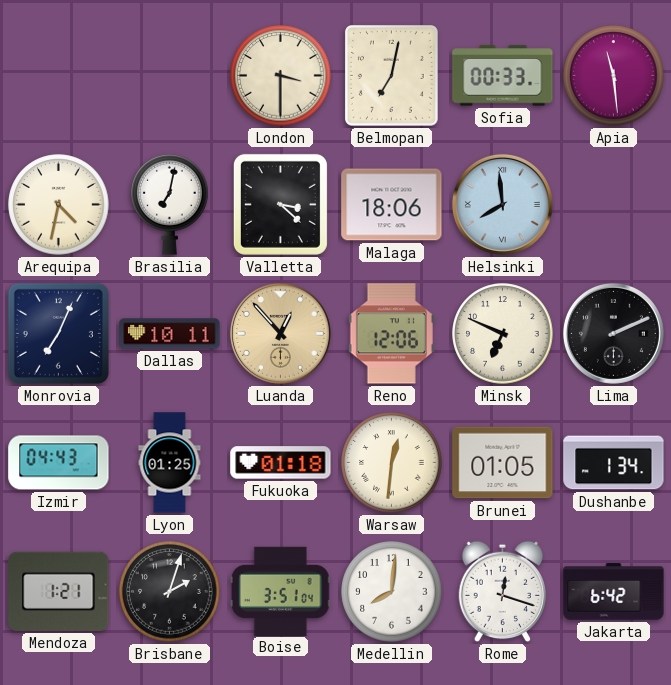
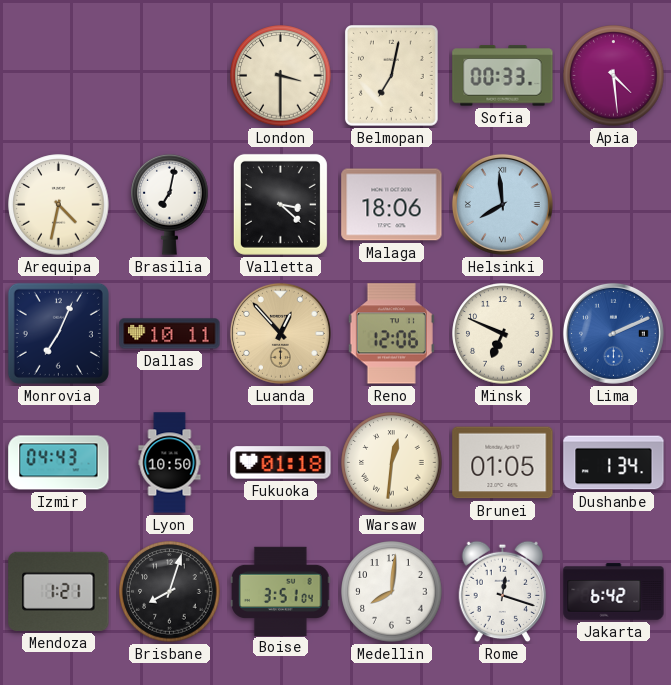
Apia: 11:29 -> 4:29
Lima dial: black -> blue
Lyon: 01:25 -> 10:50
Brisbane: 2:03 -> 8:03
